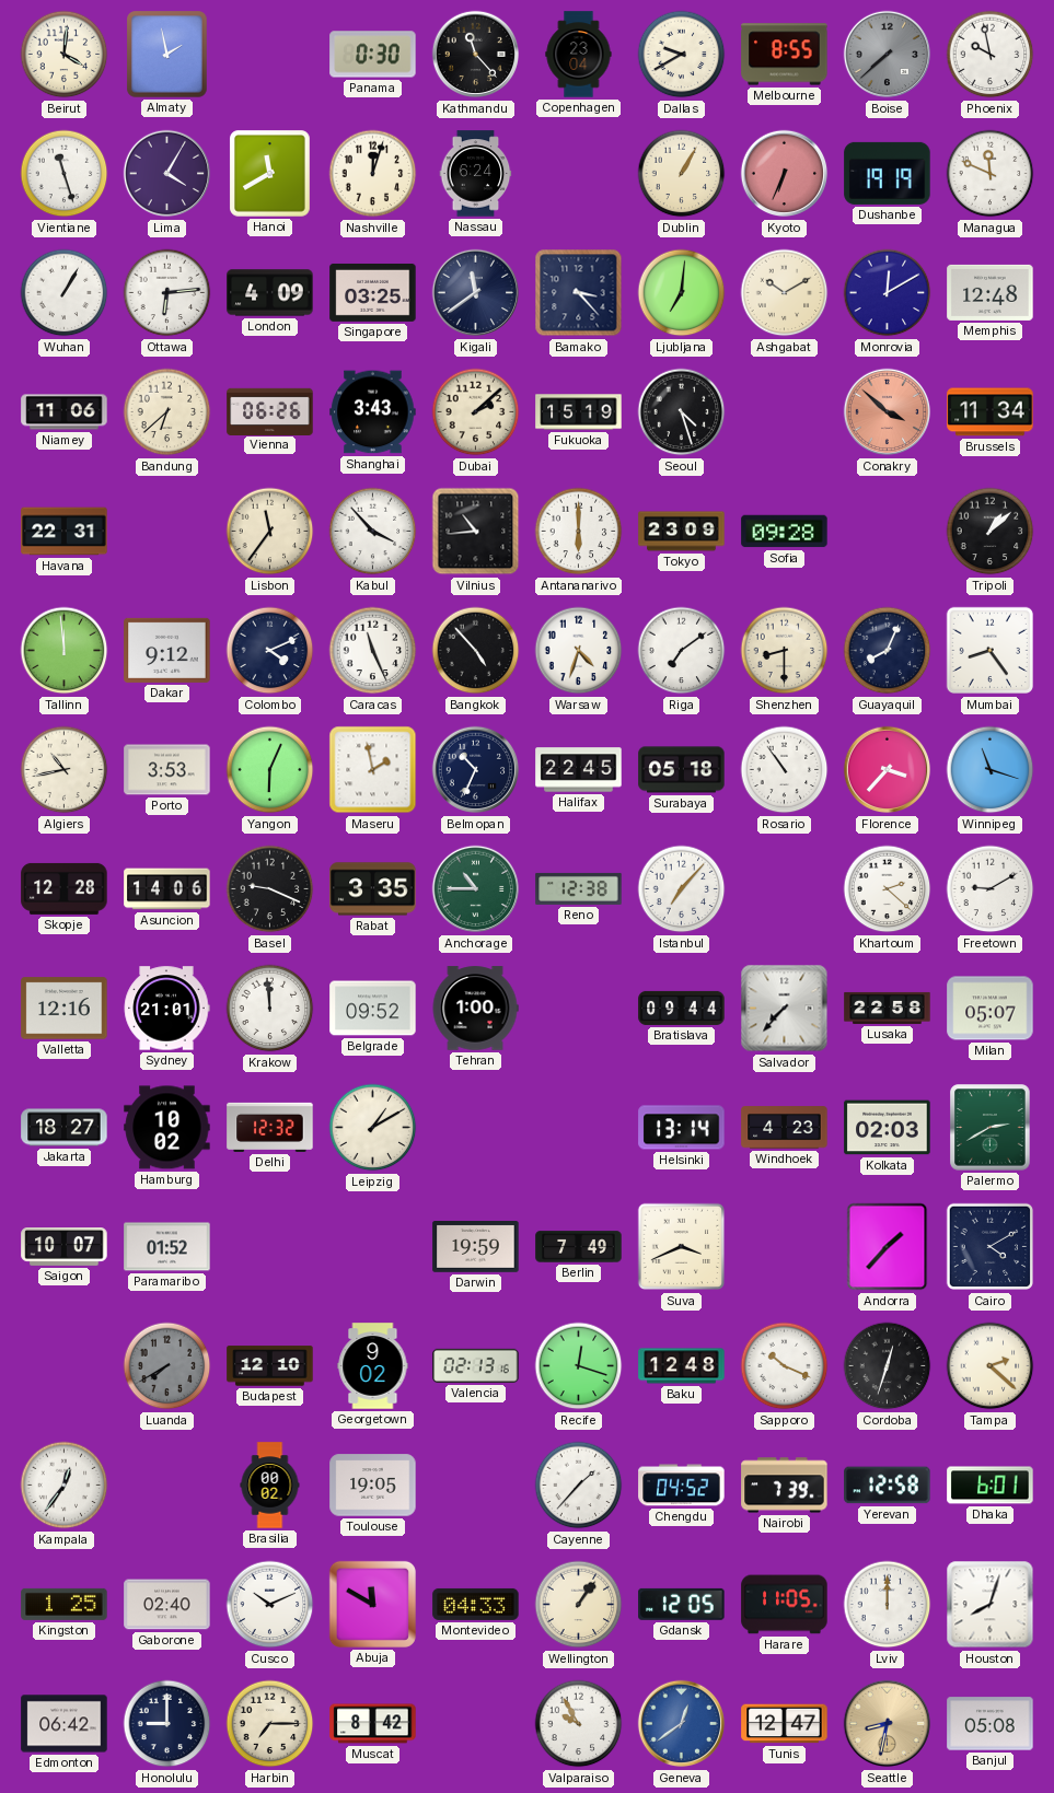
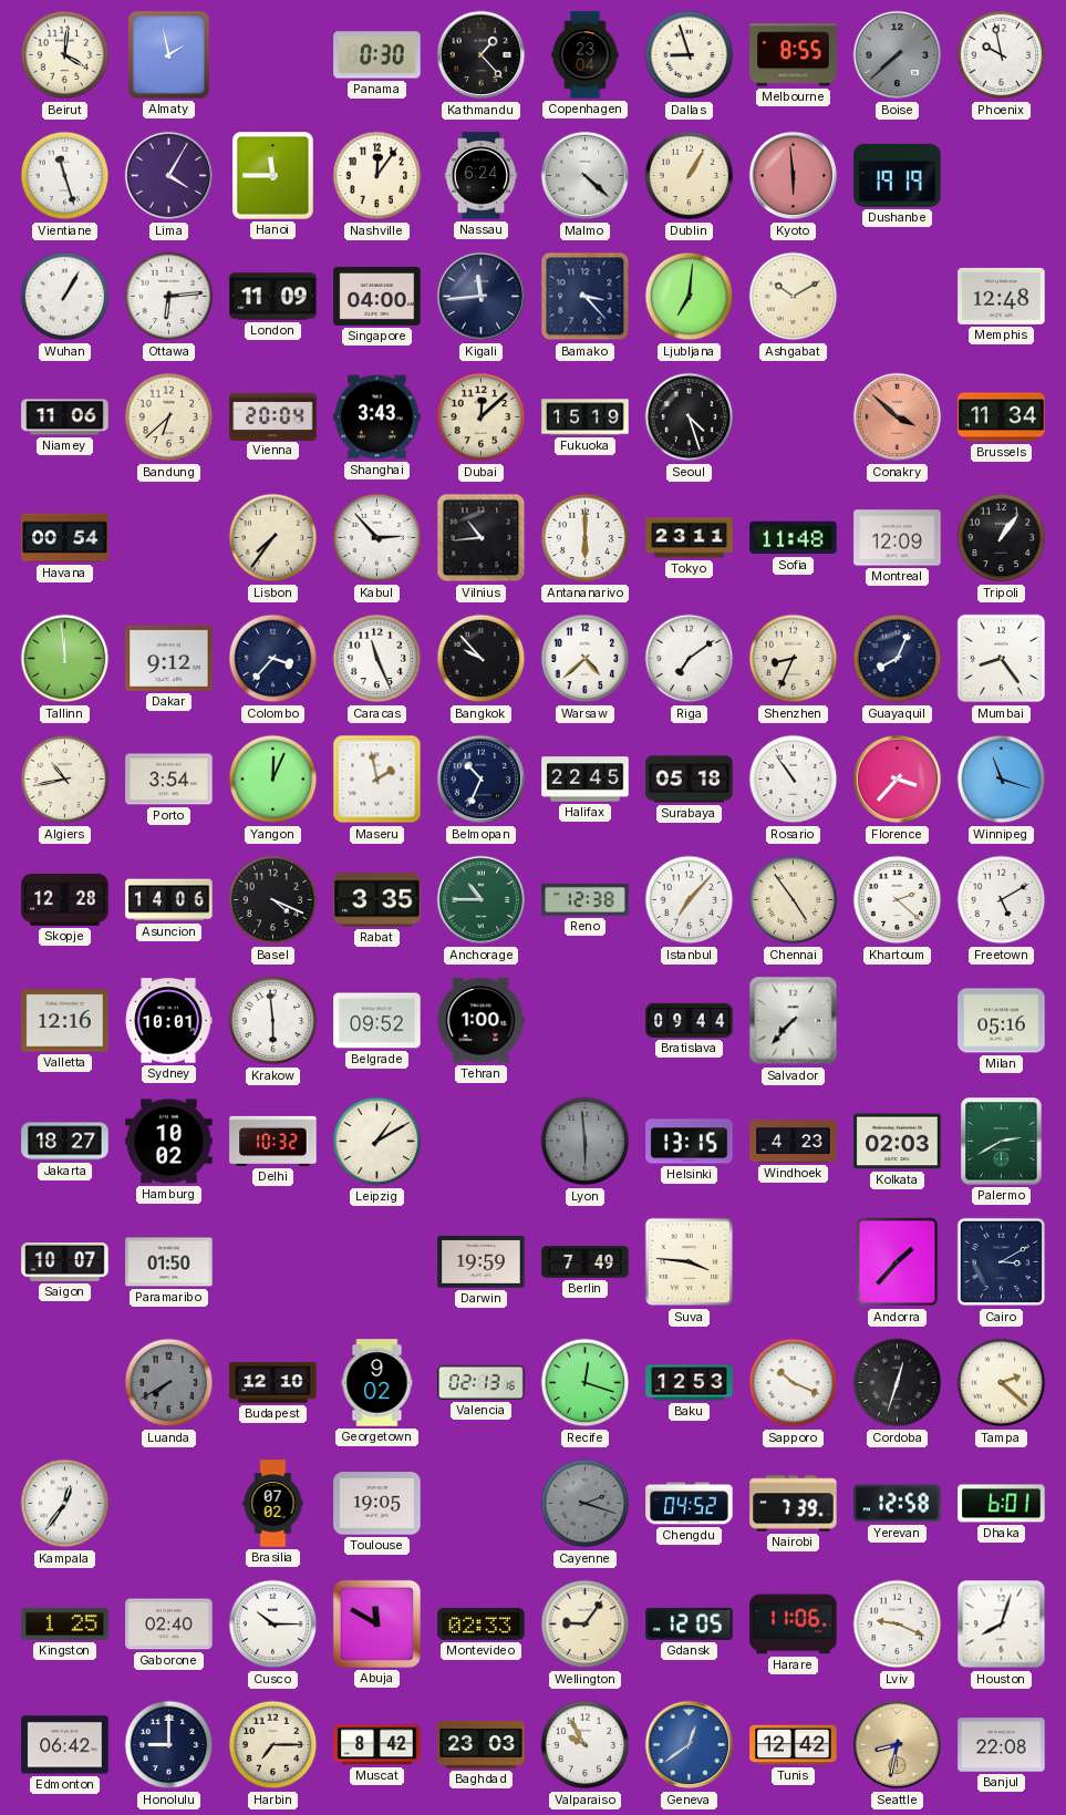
Kathmandu: 11:23 -> 1:23
Dallas: 9:40 -> 8:57
Hanoi: 11:40 -> 11:45
Nashville: 12:03 -> 12:06
Malmo: none -> 4:22
Kyoto: 6:34 -> 5:59
Managua: 11:49 -> none
London: 4:09 -> 11:09
Singapore: 03:25 -> 04:00
Kigali: 11:39 -> 11:44
Monrovia: 12:10 -> none
Vienna: 06:26 -> 20:04
Dubai: 2:08 -> 12:08
Havana: 22:31 -> 00:54
Lisbon: 11:36 -> 7:36
Kabul: 3:53 -> 2:53
Tokyo: 23:09 -> 23:11
Sofia: 09:28 -> 11:48
Montreal: none -> 12:09
Tripoli: 1:08 -> 1:06
Colombo: 4:11 -> 3:37
Bangkok: 4:53 -> 9:53
Warsaw: 4:33 -> 4:38
Shenzhen: 8:30 -> 8:34
Porto: 3:53 -> 3:54
Yangon: 6:04 -> 12:04
Basel: 9:19 -> 4:19
Chennai: none -> 4:54
Freetown: 9:10 -> 5:10
Sydney: 21:01 -> 10:01
Krakow: 11:59 -> 5:59
Lusaka: 22:58 -> none
Milan: 05:07 -> 05:16
Delhi: 12:32 -> 10:32
Lyon: none -> 5:59
Helsinki: 13:14 -> 13:15
Paramaribo: 01:52 -> 01:50
Suva: 3:41 -> 3:46
Cairo: 4:10 -> 3:10
Baku: 12:48 -> 12:53
Brasilia: 00:02 -> 07:02
Cayenne: 1:37 -> 2:18
Cayenne dial: white -> grey
Cusco: 10:11 -> 10:15
Montevideo: 04:33 -> 02:33
Wellington: 1:06 -> 9:06
Harare: 11:05 -> 11:06
Lviv: 12:00 -> 9:19
Baghdad: none -> 23:03
Tunis: 12:47 -> 12:42
Banjul: 05:08 -> 22:08
